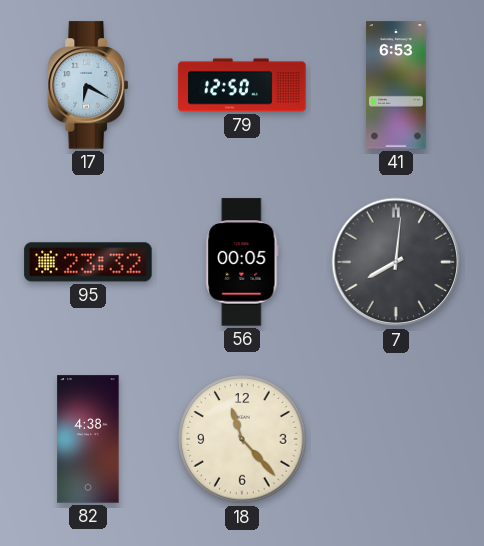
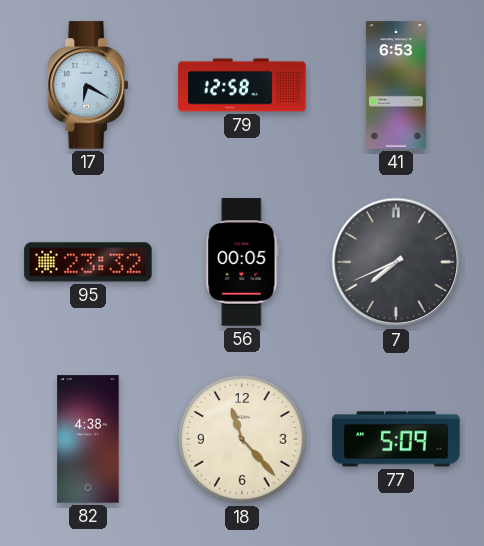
79: 12:50 -> 12:58
7: 8:01 -> 7:41
77: none -> 5:09
